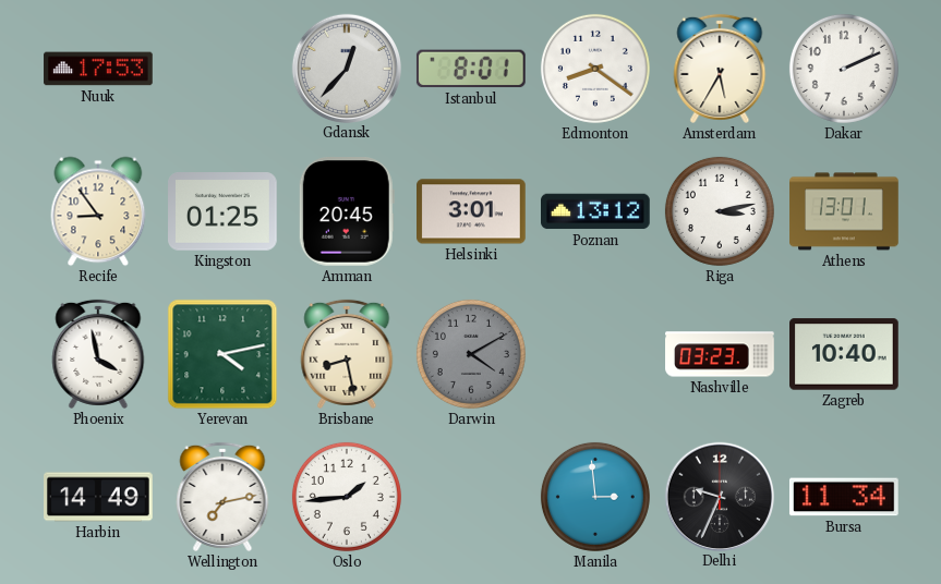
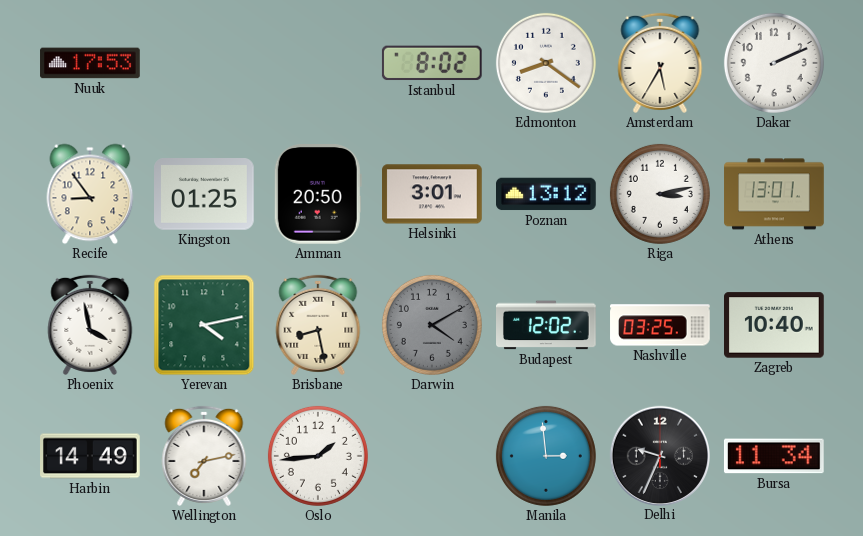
Gdansk: 12:37 -> none
Istanbul: 8:01 -> 8:02
Amman: 20:45 -> 20:50
Budapest: none -> 12:02
Nashville: 03:23 -> 03:25
